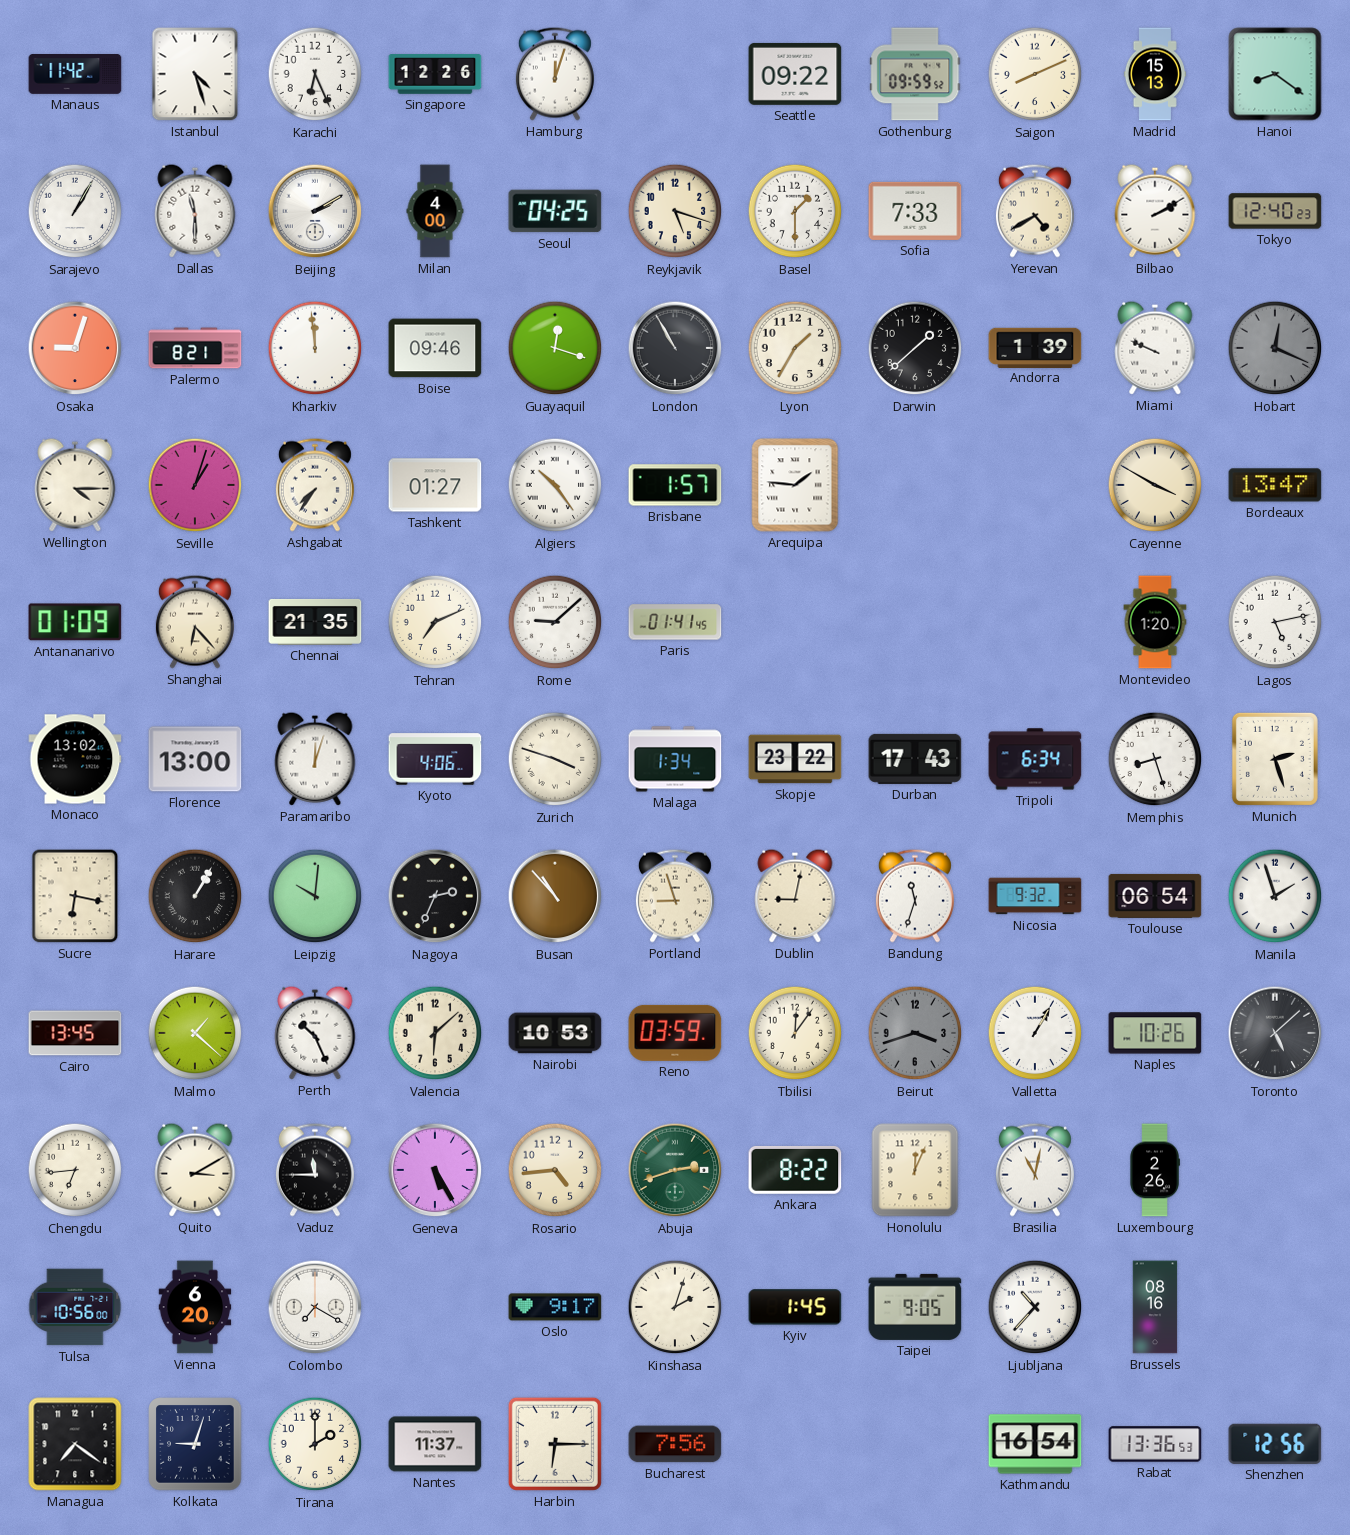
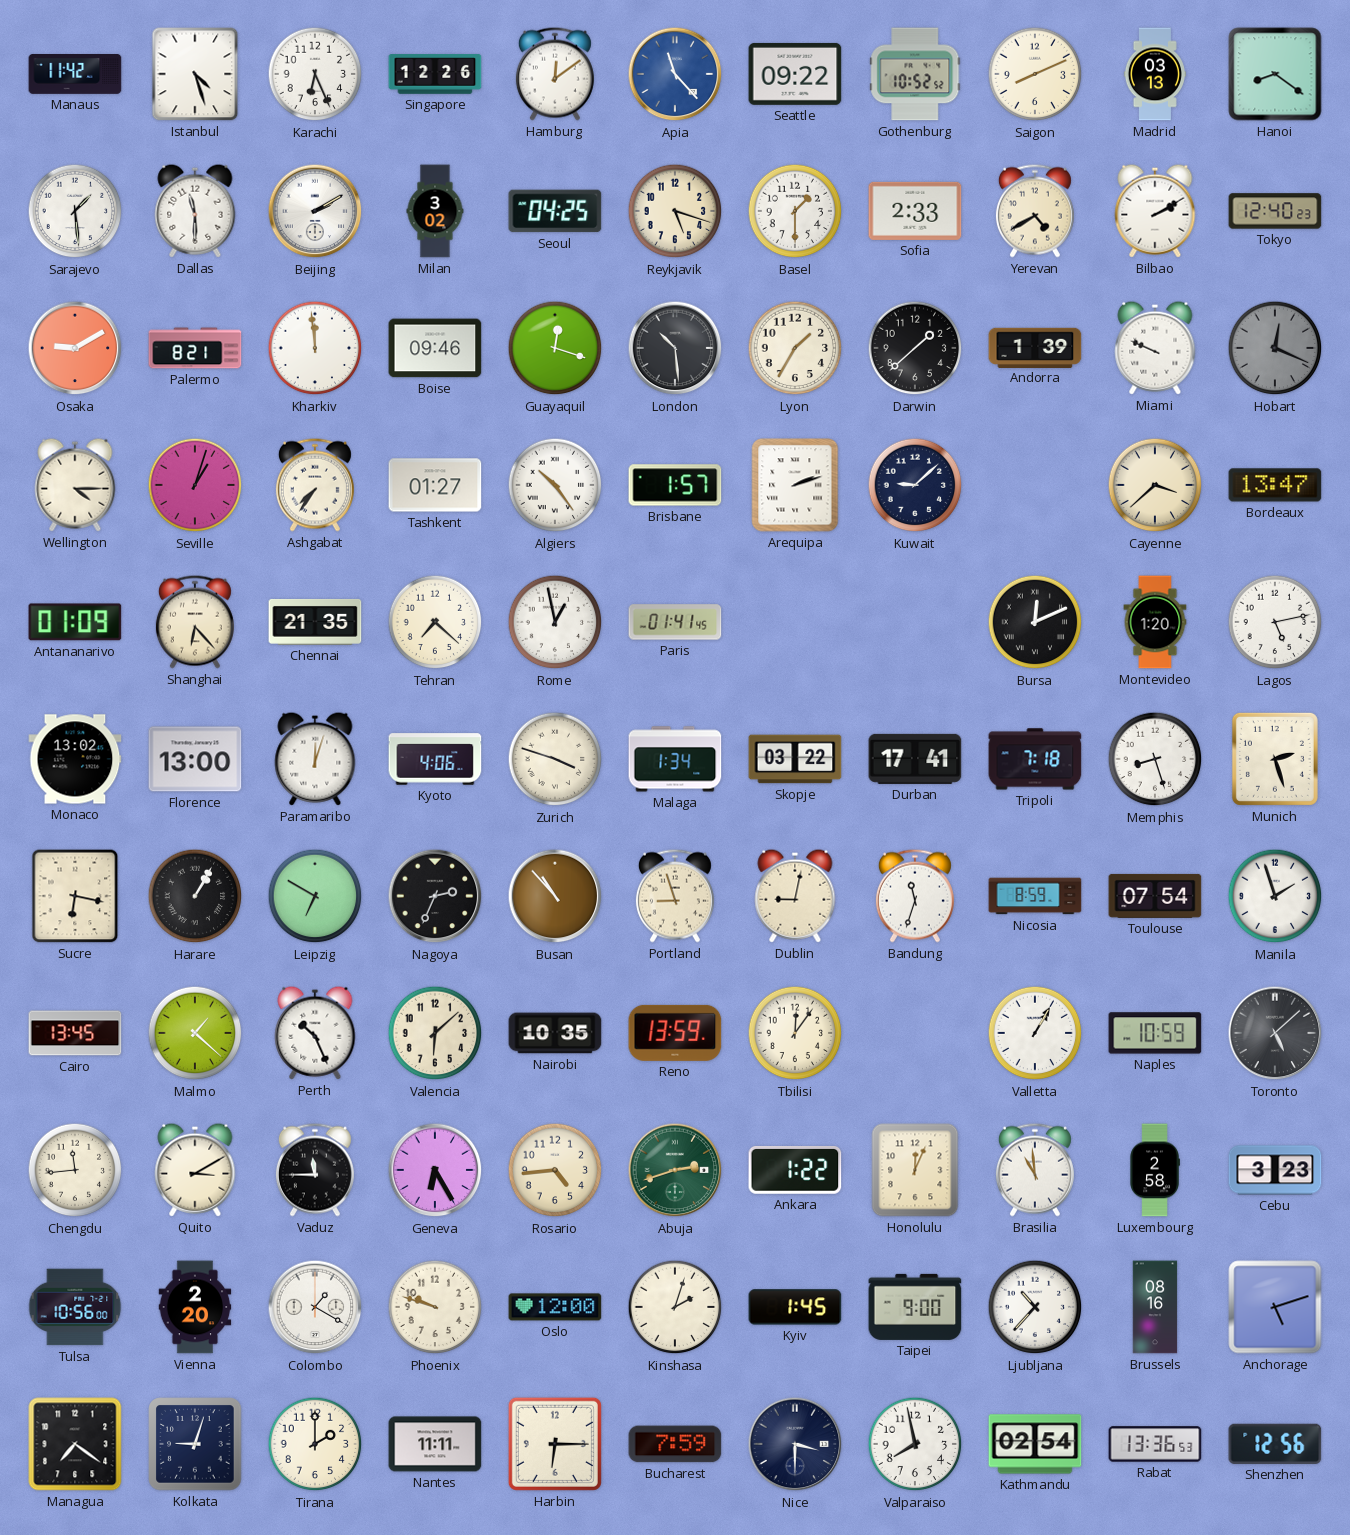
Hamburg: 12:03 -> 12:09
Apia: none -> 11:23
Gothenburg: 09:59 -> 10:52
Madrid: 15:13 -> 03:13
Sarajevo: 1:05 -> 1:29
Milan: 4:00 -> 3:02
Sofia: 7:33 -> 2:33
Osaka: 9:03 -> 9:10
London: 10:55 -> 10:29
Arequipa: 1:46 -> 2:12
Kuwait: none -> 9:08
Cayenne: 3:50 -> 3:38
Tehran: 7:11 -> 7:22
Rome: 9:08 -> 12:58
Bursa: none -> 12:11
Skopje: 23:22 -> 03:22
Durban: 17:43 -> 17:41
Tripoli: 6:34 -> 7:18
Leipzig: 10:01 -> 6:50
Nicosia: 9:32 -> 8:59
Toulouse: 06:54 -> 07:54
Nairobi: 10:53 -> 10:35
Reno: 03:59 -> 13:59
Beirut: 3:42 -> none
Naples: 10:26 -> 10:59
Chengdu: 6:44 -> 11:44
Geneva: 5:25 -> 6:25
Ankara: 8:22 -> 1:22
Brasilia: 11:02 -> 10:59
Luxembourg: 2:26 -> 2:58
Cebu: none -> 3:23
Vienna: 6:20 -> 2:20
Colombo: 7:20 -> 1:20
Phoenix: none -> 9:48
Oslo: 9:17 -> 12:00
Taipei: 9:05 -> 9:00
Anchorage: none -> 5:12
Nantes: 11:37 -> 11:11
Bucharest: 7:56 -> 7:59
Nice: none -> 3:30
Valparaiso: none -> 7:58
Kathmandu: 16:54 -> 02:54
